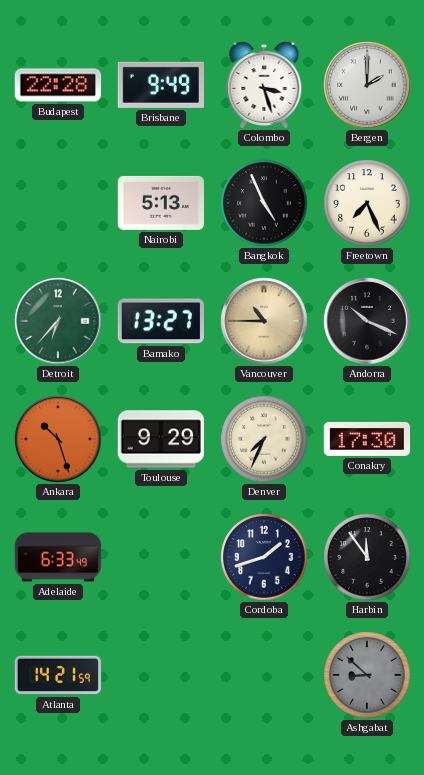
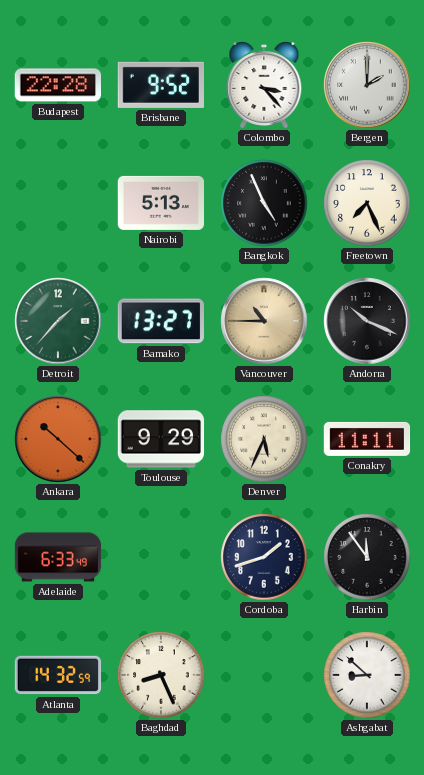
Brisbane: 9:49 -> 9:52
Colombo: 3:27 -> 3:23
Detroit: 6:37 -> 1:37
Ankara: 10:27 -> 10:22
Denver: 7:34 -> 5:34
Conakry: 17:30 -> 11:11
Atlanta: 14:21 -> 14:32
Baghdad: none -> 8:26
Ashgabat dial: grey -> white
